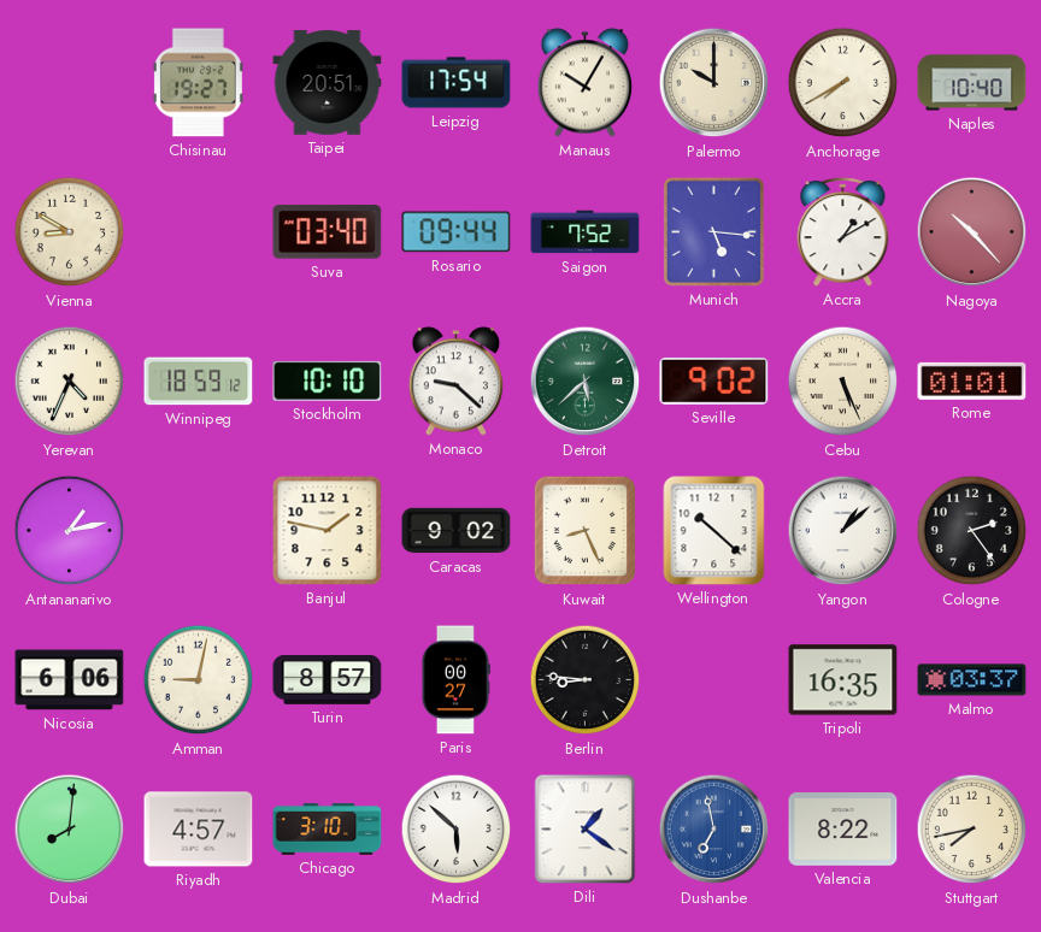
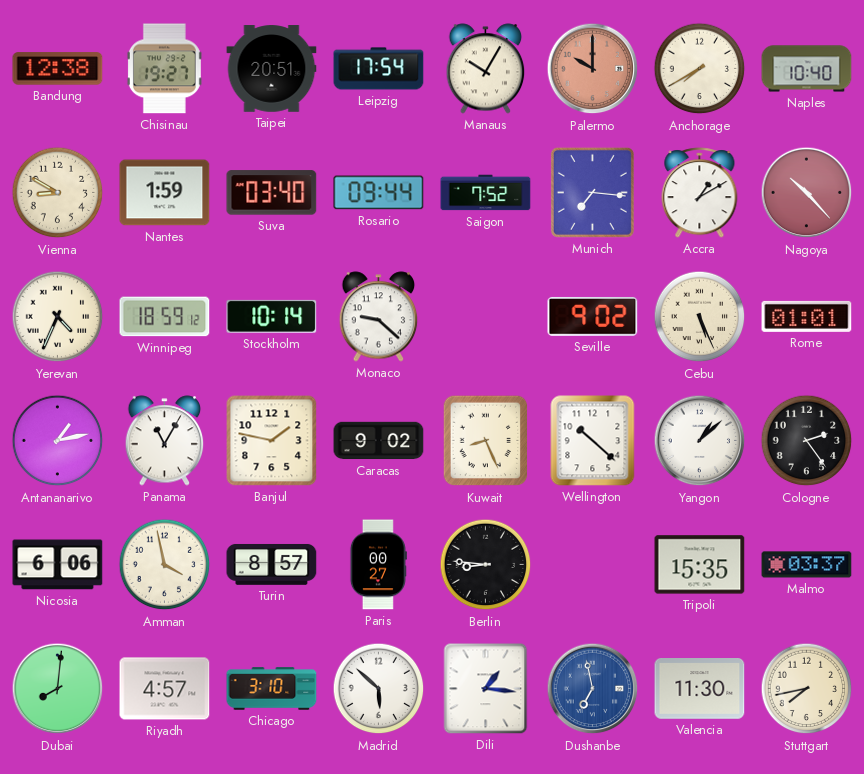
Bandung: none -> 12:38
Palermo dial: cream -> salmon
Nantes: none -> 1:59
Munich: 5:16 -> 7:16
Stockholm: 10:10 -> 10:14
Detroit: 5:38 -> none
Panama: none -> 11:05
Amman: 9:02 -> 3:58
Tripoli: 16:35 -> 15:35
Dili: 1:21 -> 1:16
Valencia: 8:22 -> 11:30
